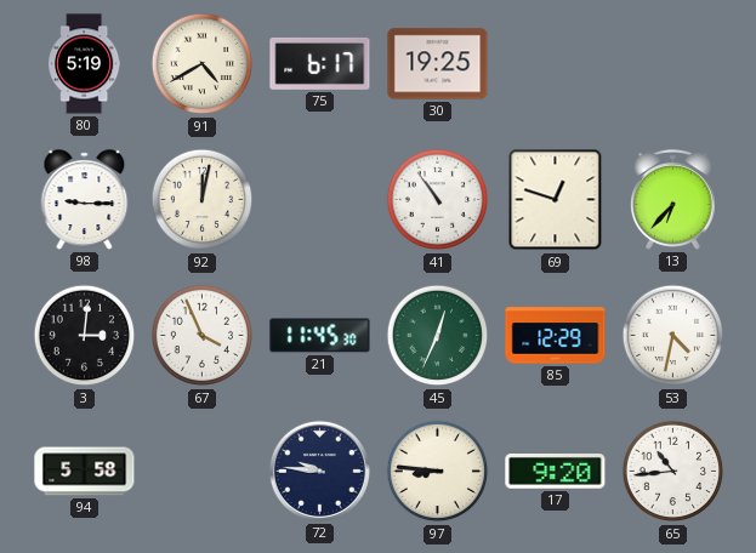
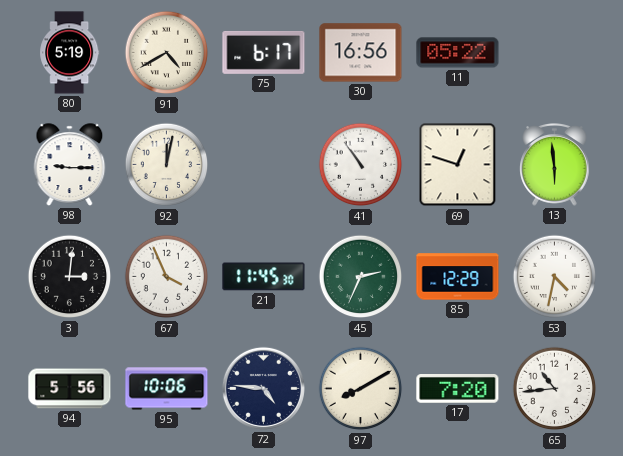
30: 19:25 -> 16:56
11: none -> 05:22
13: 6:37 -> 5:59
45: 12:34 -> 2:34
94: 5:58 -> 5:56
95: none -> 10:06
72: 9:46 -> 4:46
97: 8:46 -> 8:10
17: 9:20 -> 7:20
